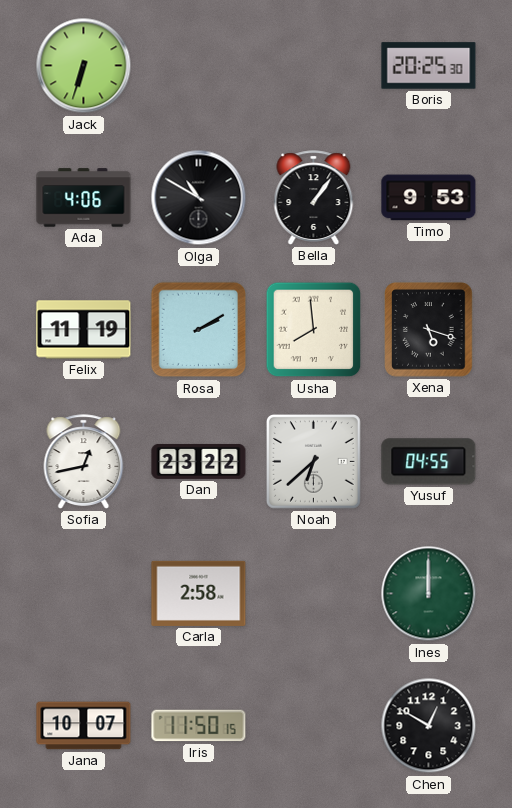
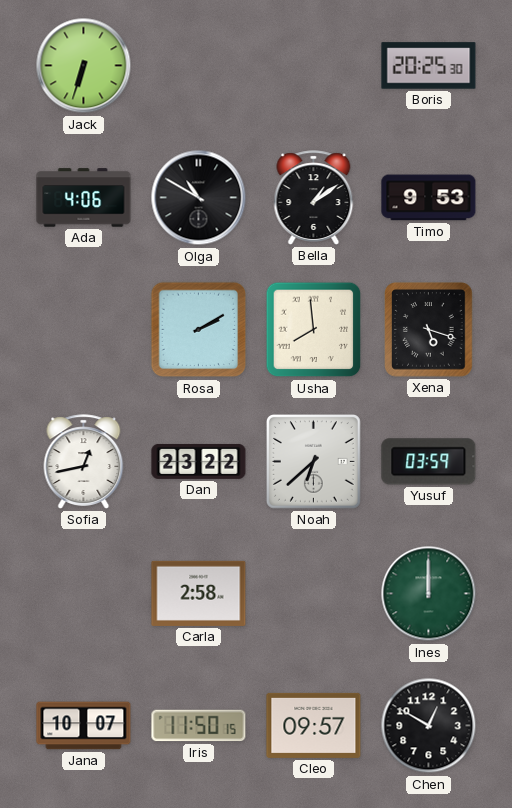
Bella: 1:06 -> 1:09
Felix: 11:19 -> none
Yusuf: 04:55 -> 03:59
Cleo: none -> 09:57
